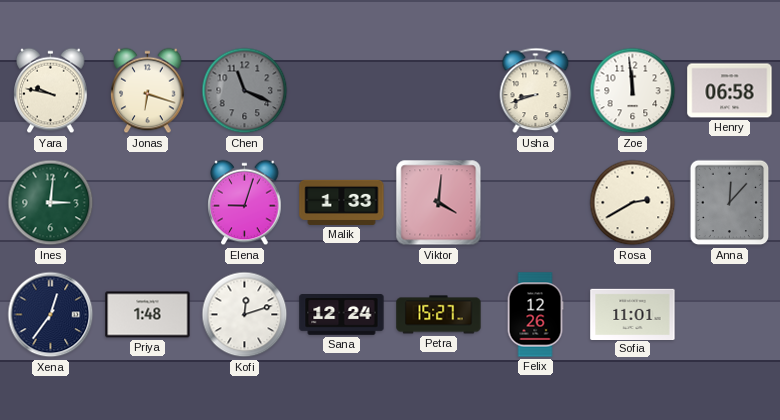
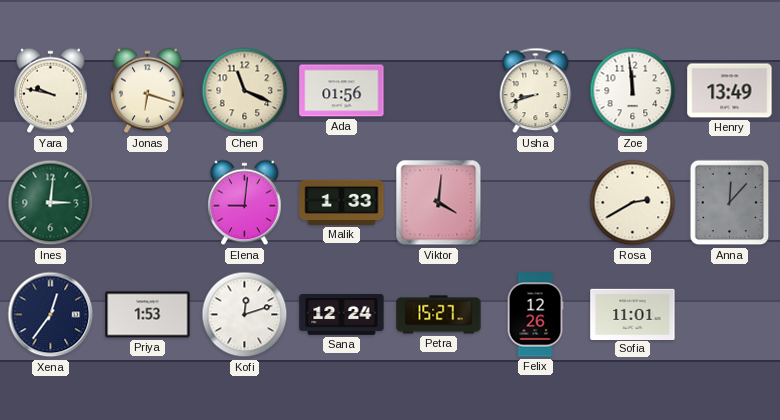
Chen dial: grey -> cream
Ada: none -> 01:56
Henry: 06:58 -> 13:49
Elena: 9:03 -> 9:01
Priya: 1:48 -> 1:53
